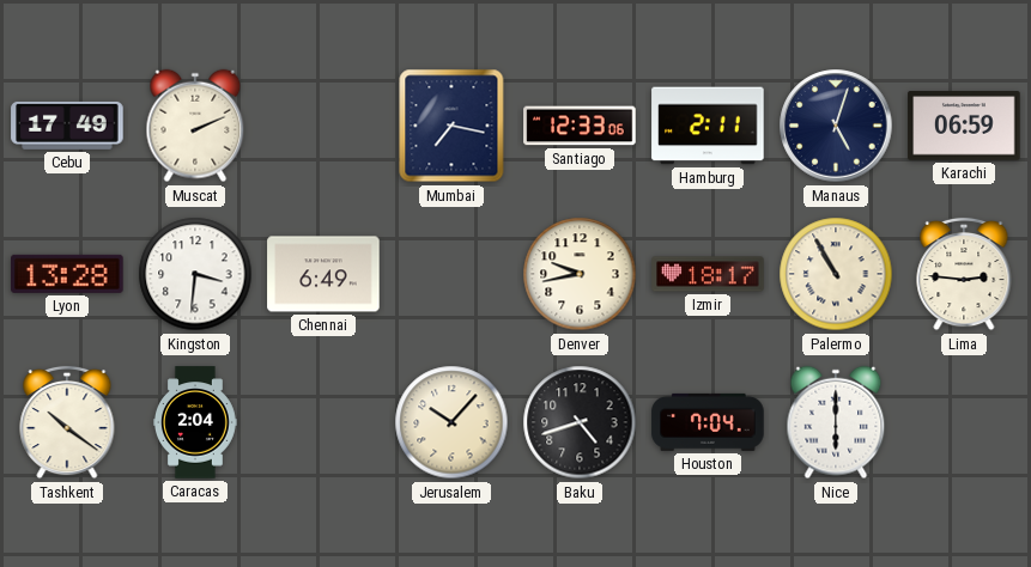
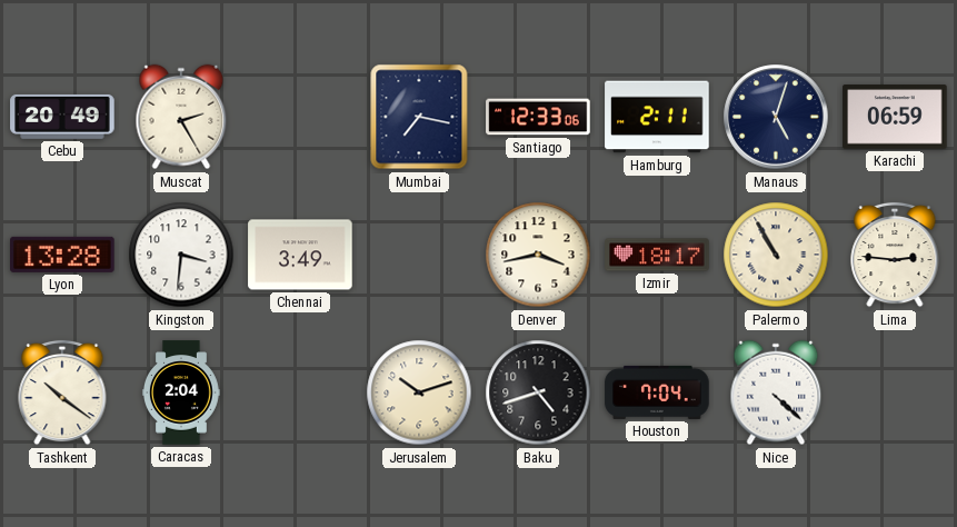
Cebu: 17:49 -> 20:49
Muscat: 2:11 -> 2:25
Chennai: 6:49 -> 3:49
Denver: 9:43 -> 3:43
Jerusalem: 10:07 -> 10:12
Nice: 6:00 -> 4:22
